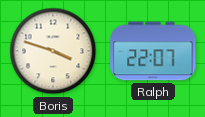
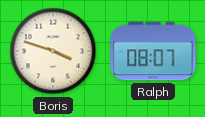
Ralph: 22:07 -> 08:07
